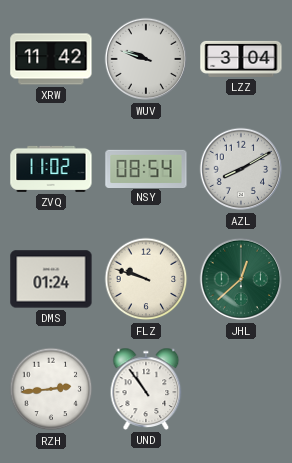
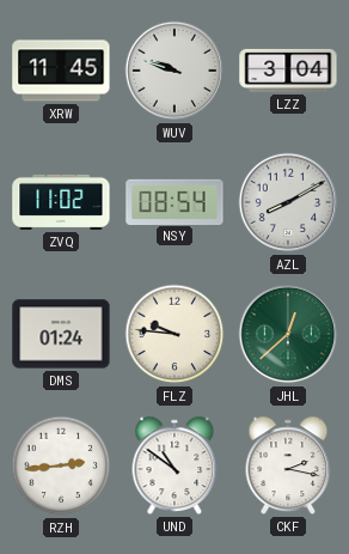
XRW: 11:42 -> 11:45
FLZ: 9:48 -> 9:46
UND: 10:54 -> 10:51
CKF: none -> 2:17
